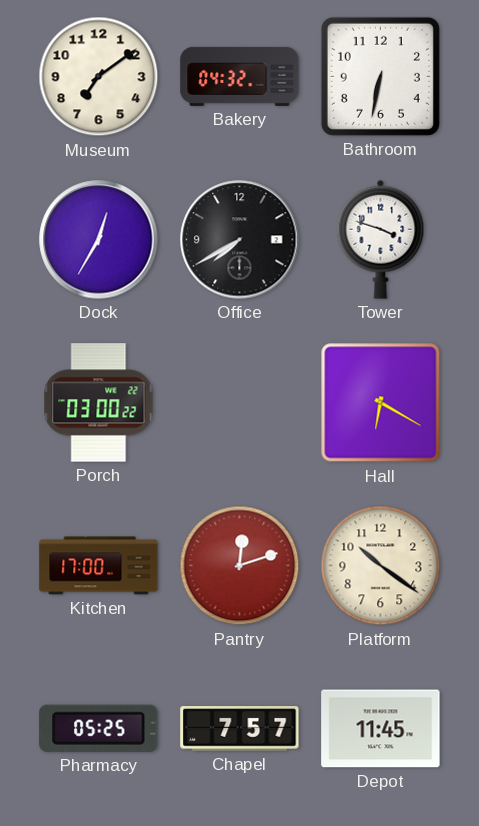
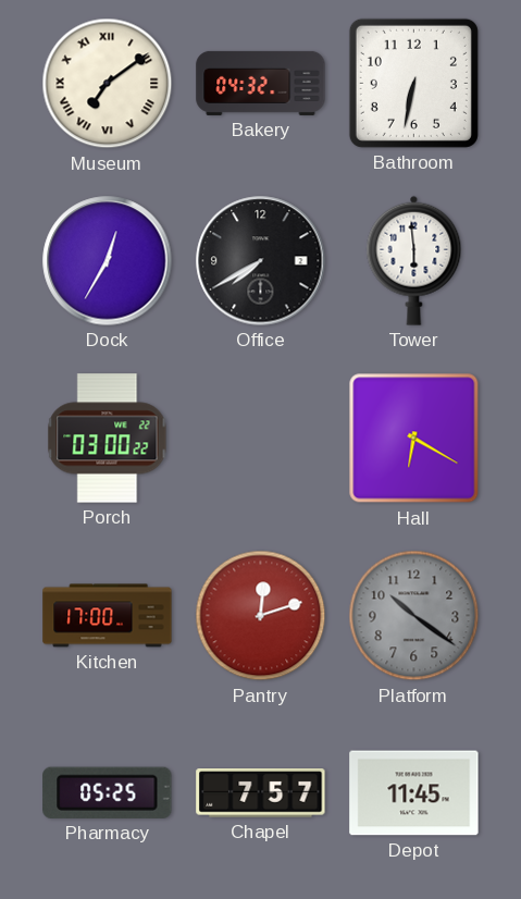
Museum numerals: Arabic -> Roman
Tower: 3:48 -> 5:59
Platform dial: cream -> grey
